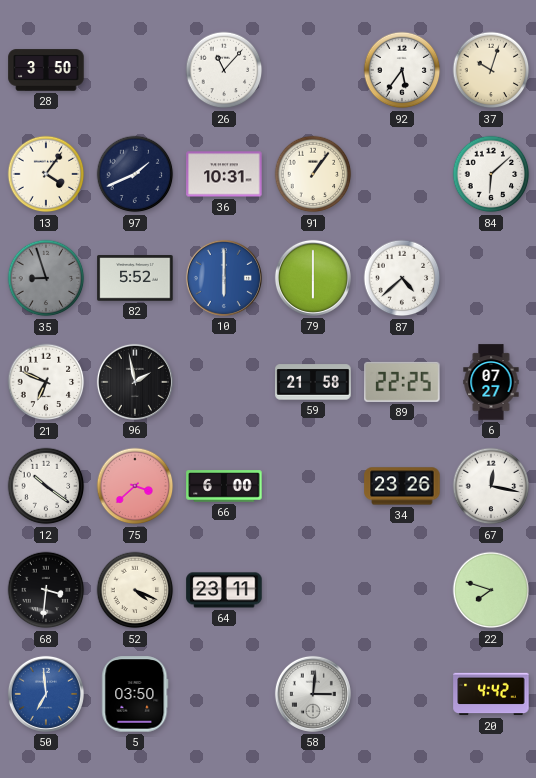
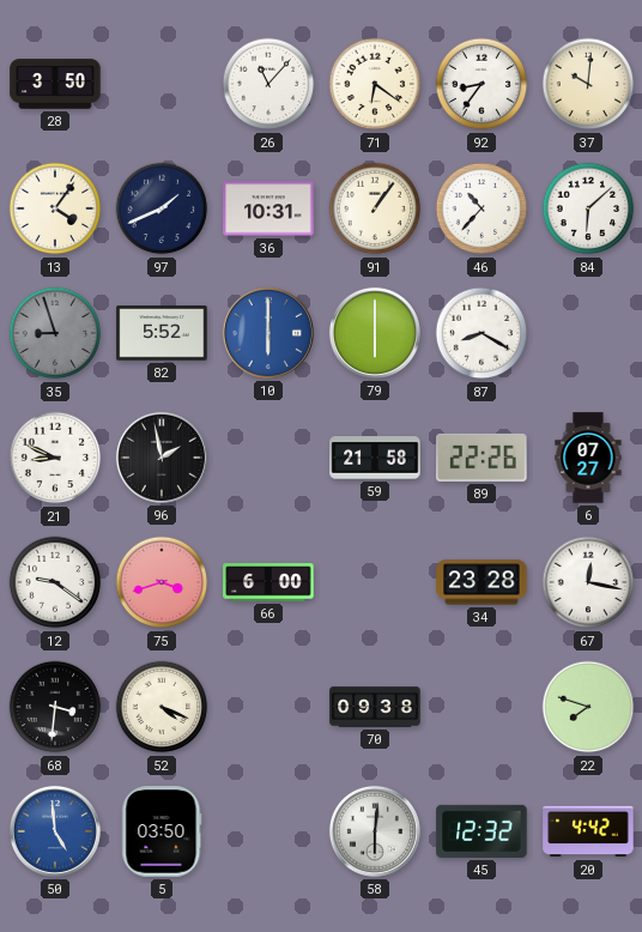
71: none -> 6:21
92: 5:36 -> 8:36
37: 10:03 -> 10:01
46: none -> 10:37
87: 4:38 -> 8:20
21: 6:49 -> 8:49
89: 22:25 -> 22:26
12: 10:21 -> 9:21
75: 3:38 -> 3:42
34: 23:26 -> 23:28
64: 23:11 -> none
70: none -> 09:38
50: 6:59 -> 4:59
58: 3:01 -> 6:01
45: none -> 12:32
